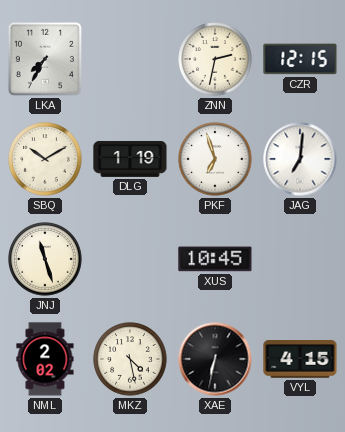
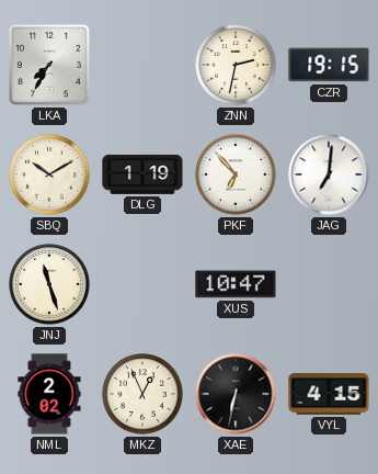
CZR: 12:15 -> 19:15
PKF: 6:57 -> 6:53
XUS: 10:45 -> 10:47
MKZ: 4:28 -> 12:56
